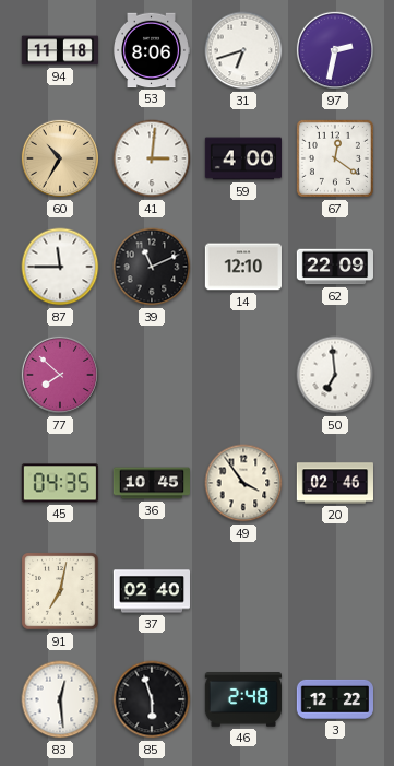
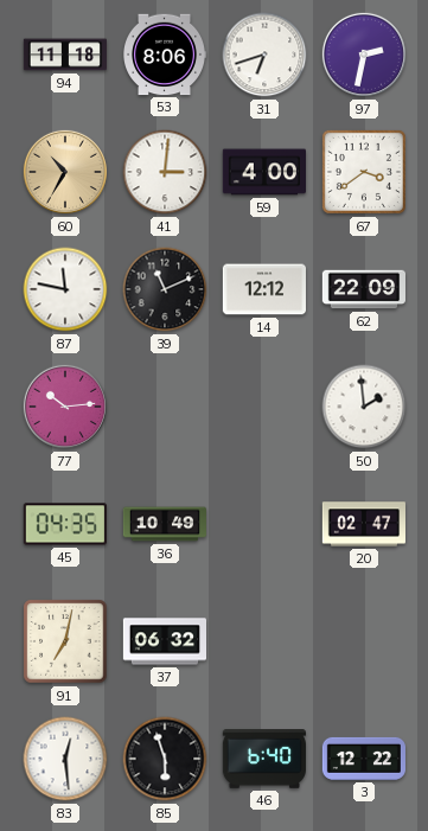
67: 12:21 -> 3:39
87: 11:45 -> 11:47
14: 12:10 -> 12:12
77: 7:52 -> 10:14
50: 6:59 -> 1:59
36: 10:45 -> 10:49
49: 3:54 -> none
20: 02:46 -> 02:47
37: 02:40 -> 06:32
46: 2:48 -> 6:40
